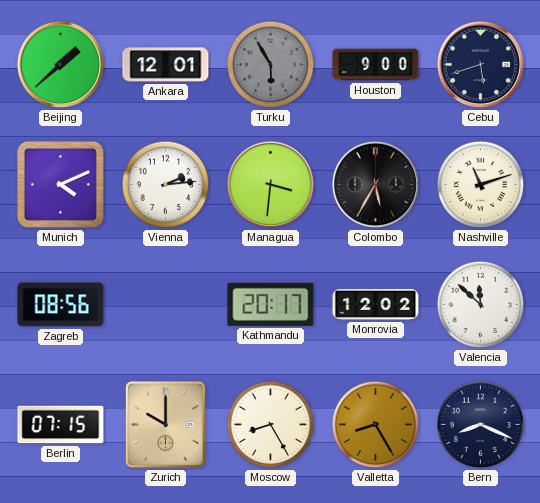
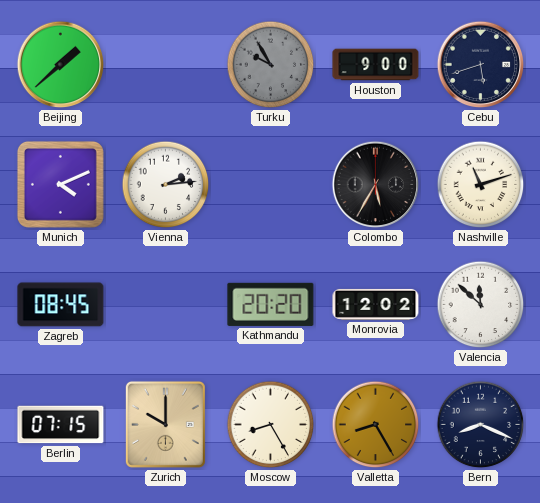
Ankara: 12:01 -> none
Turku: 5:55 -> 9:55
Managua: 3:31 -> none
Zagreb: 08:56 -> 08:45
Kathmandu: 20:17 -> 20:20
